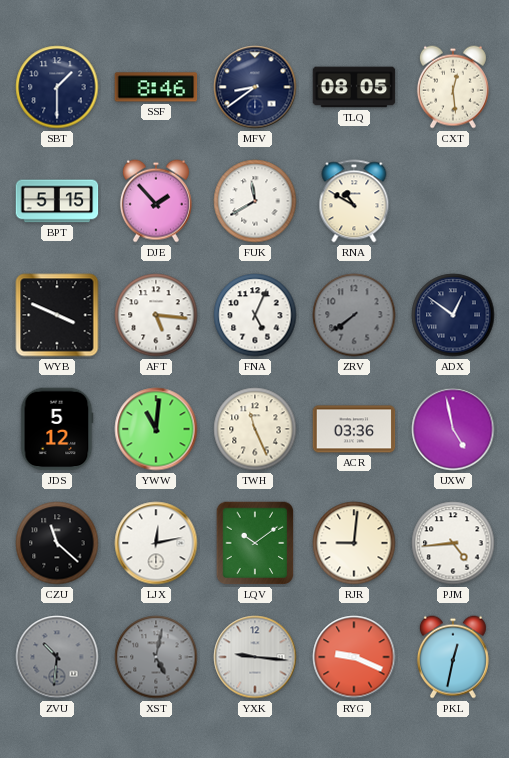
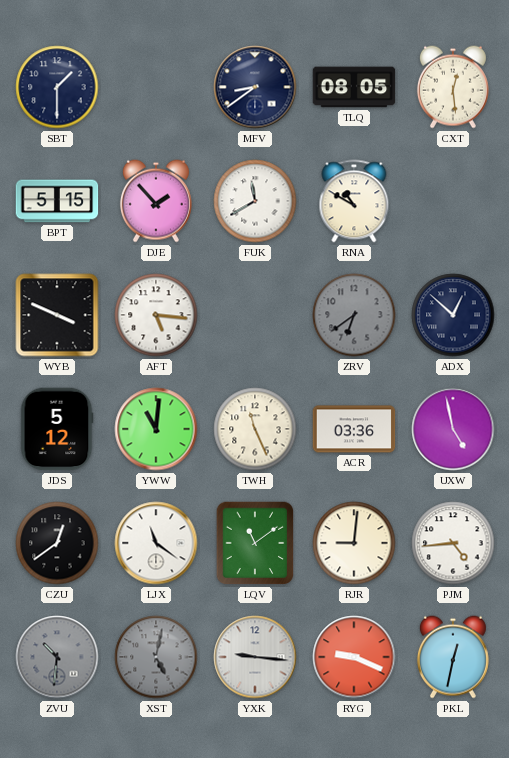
SSF: 8:46 -> none
FNA: 5:04 -> none
ZRV: 7:39 -> 6:39
ADX: 12:51 -> 12:52
CZU: 11:22 -> 12:39
LJX: 12:13 -> 11:21
LQV: 10:09 -> 11:09
